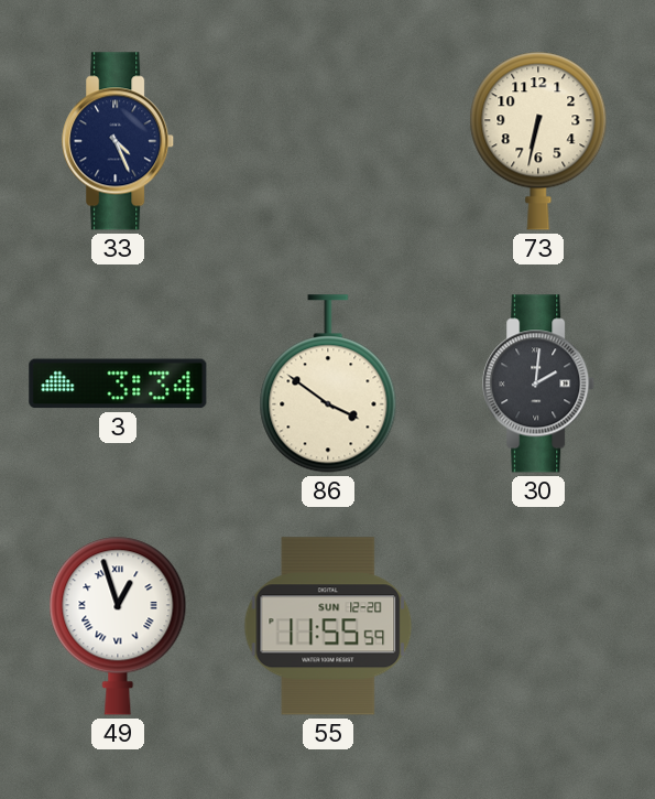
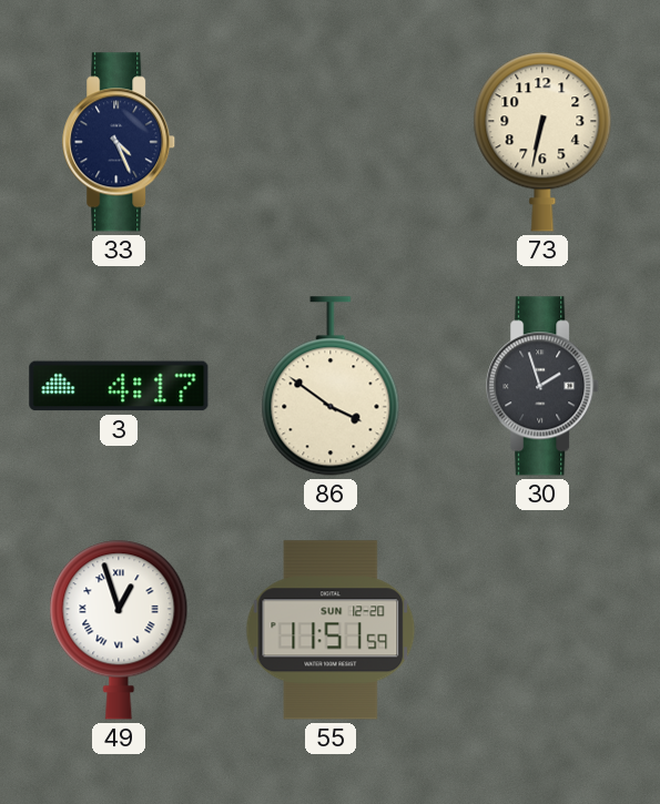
3: 3:34 -> 4:17
30: 2:01 -> 1:57
55: 11:55 -> 11:51
